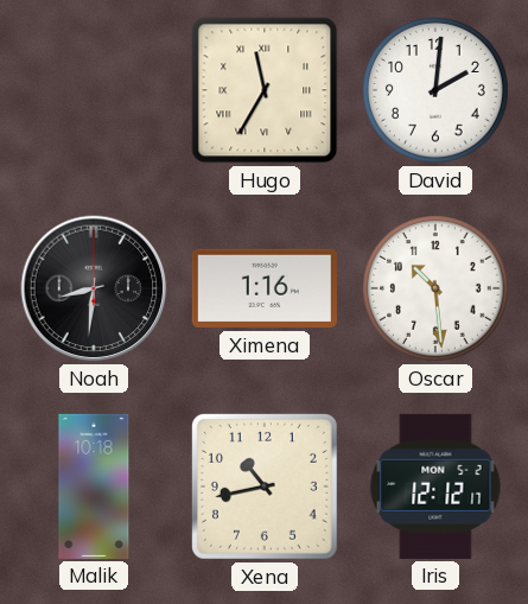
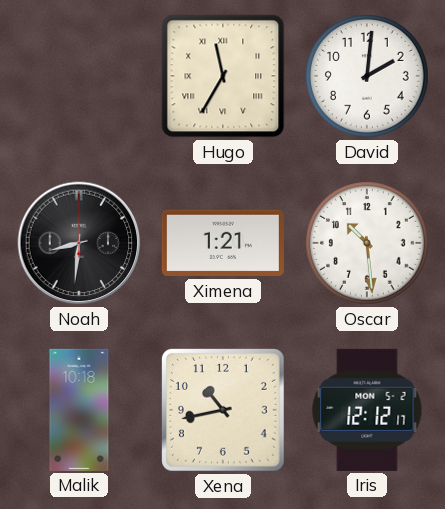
Ximena: 1:16 -> 1:21
